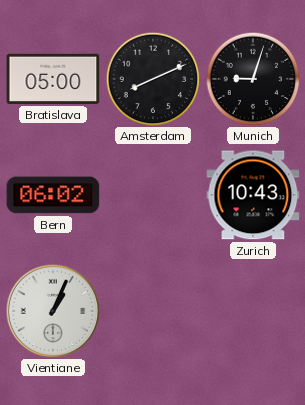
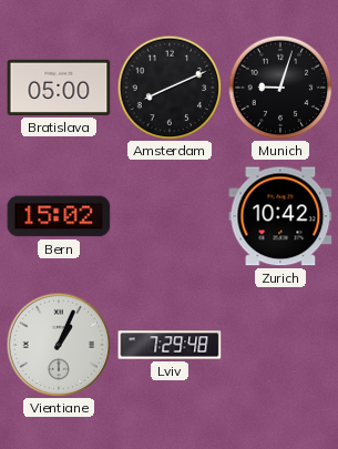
Bern: 06:02 -> 15:02
Zurich: 10:43 -> 10:42
Lviv: none -> 7:29
